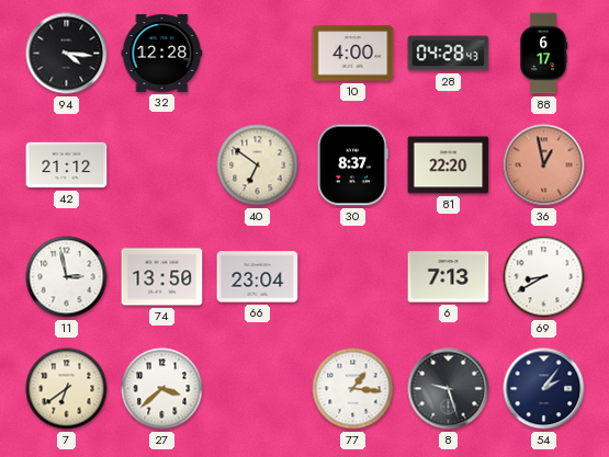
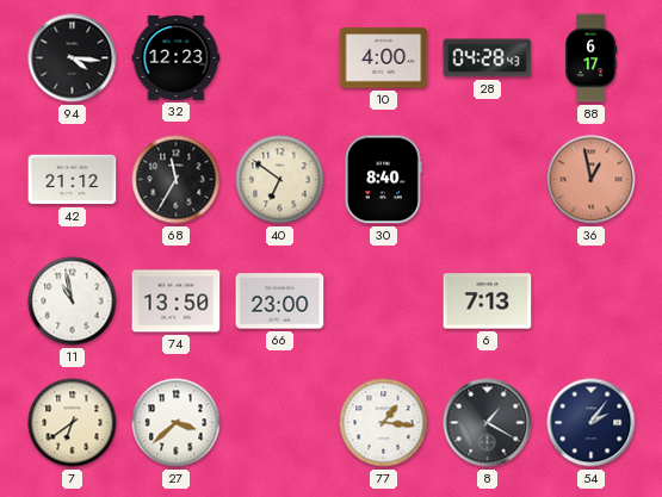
32: 12:28 -> 12:23
68: none -> 11:35
30: 8:37 -> 8:40
81: 22:20 -> none
11: 2:58 -> 10:58
66: 23:04 -> 23:00
69: 8:40 -> none
8: 9:27 -> 1:20
